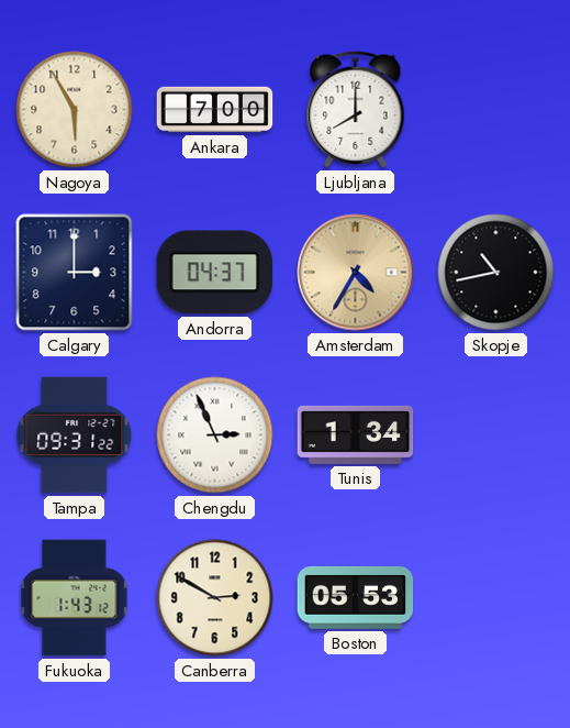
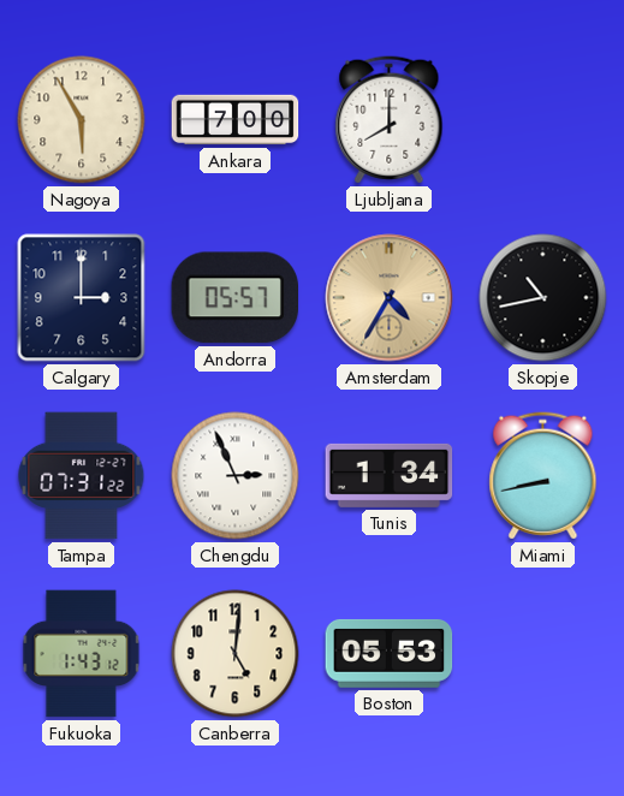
Andorra: 04:37 -> 05:57
Tampa: 09:31 -> 07:31
Miami: none -> 8:43
Canberra: 2:50 -> 5:01
